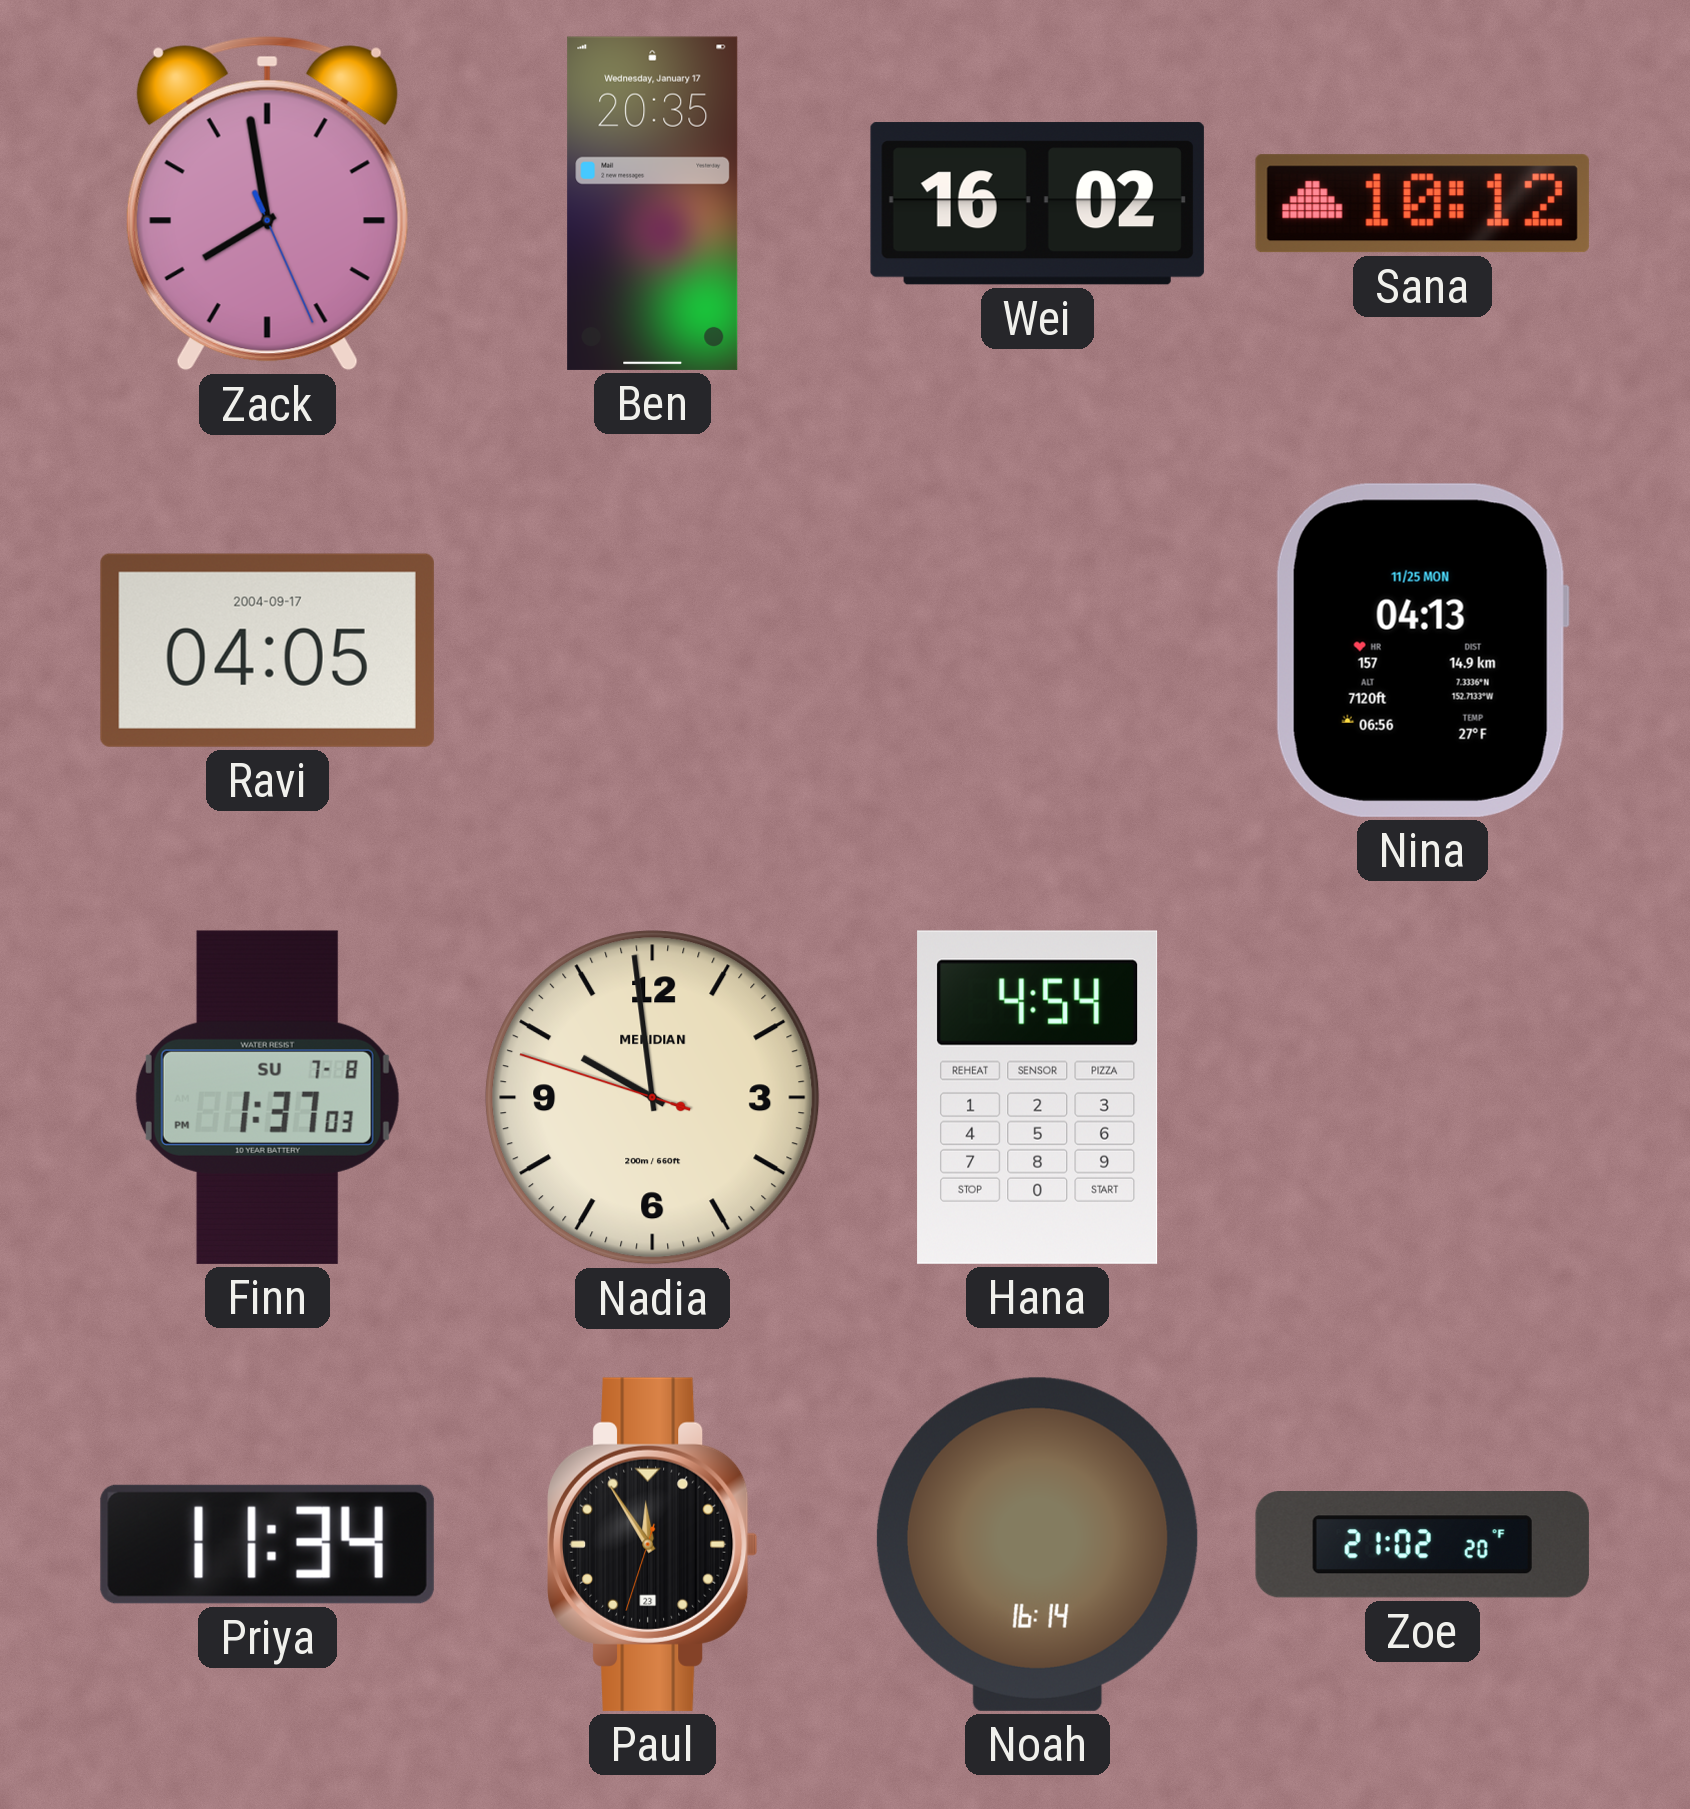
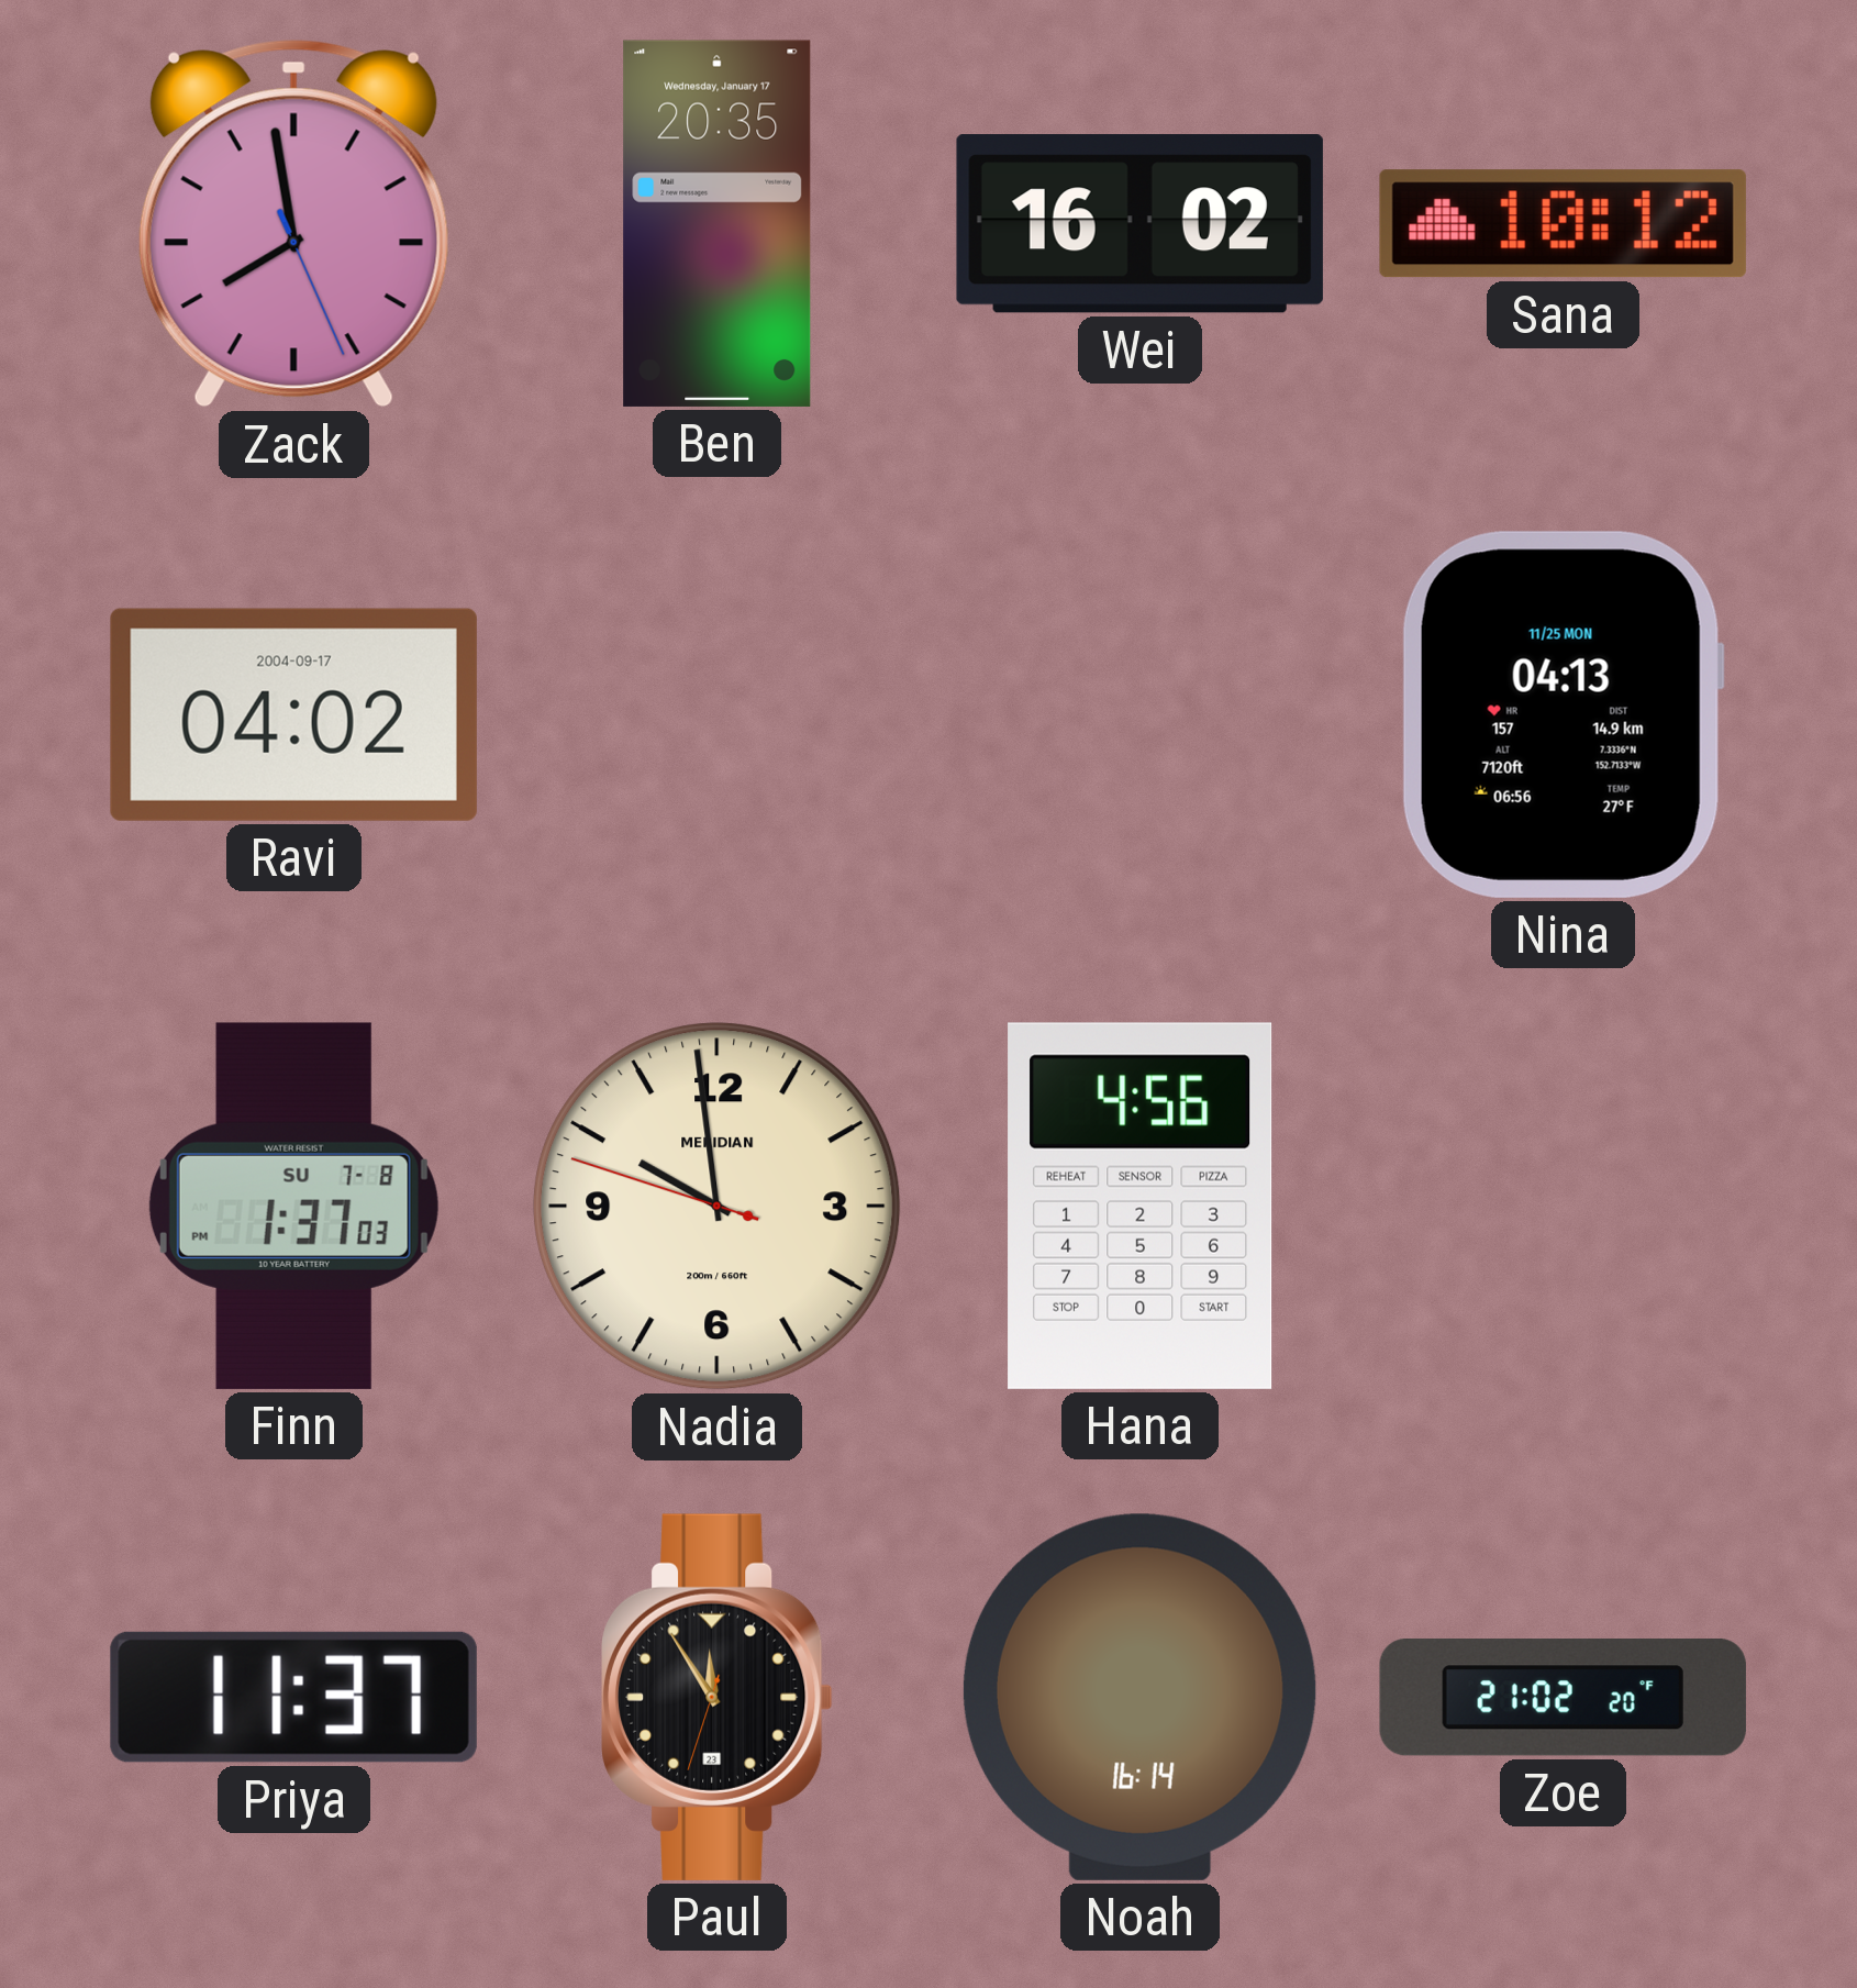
Ravi: 04:05 -> 04:02
Hana: 4:54 -> 4:56
Priya: 11:34 -> 11:37
